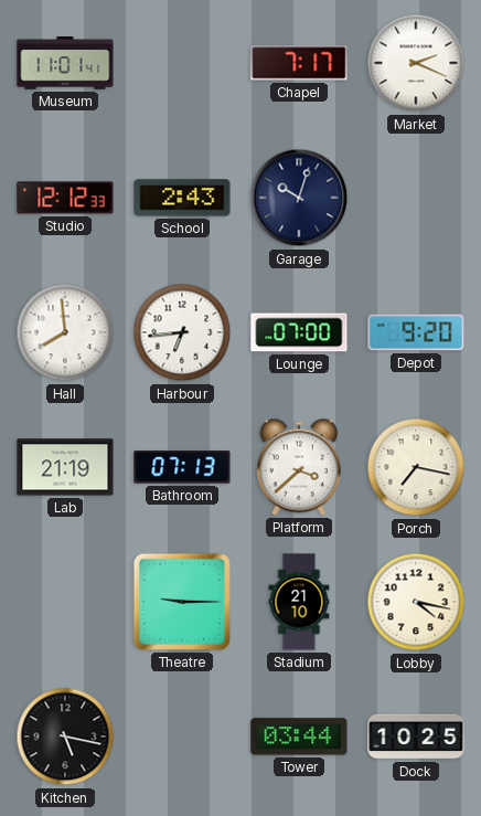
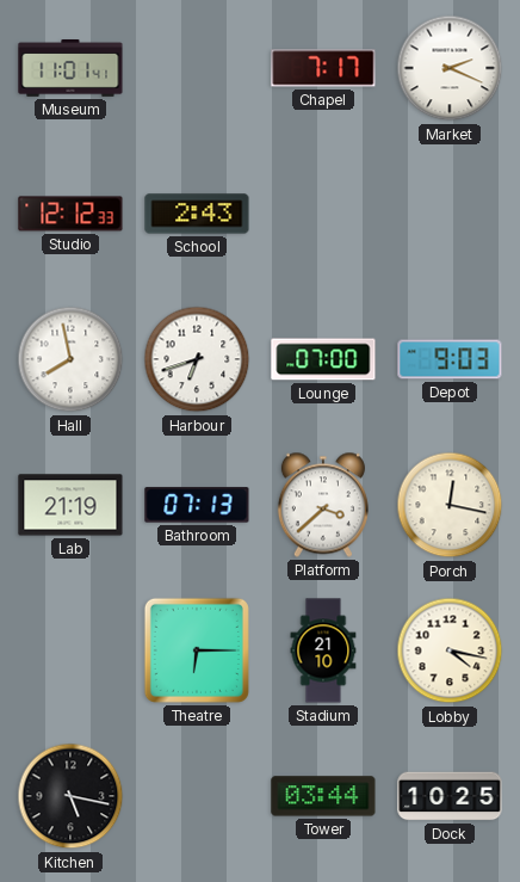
Garage: 10:03 -> none
Hall: 7:59 -> 7:58
Harbour: 6:44 -> 6:42
Depot: 9:20 -> 9:03
Porch: 7:17 -> 12:17
Theatre: 9:15 -> 6:15
